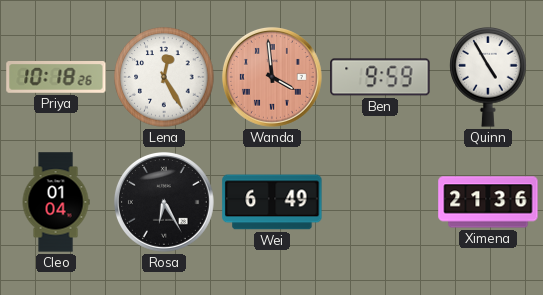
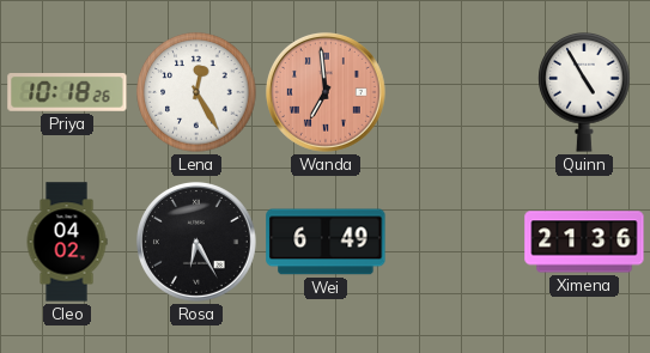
Wanda: 3:59 -> 6:59
Ben: 9:59 -> none
Cleo: 01:04 -> 04:02
